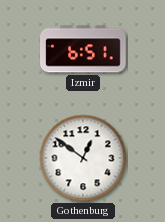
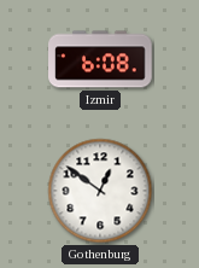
Izmir: 6:51 -> 6:08
